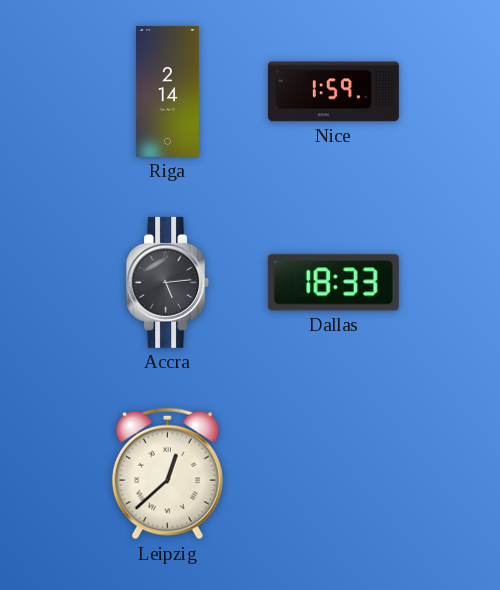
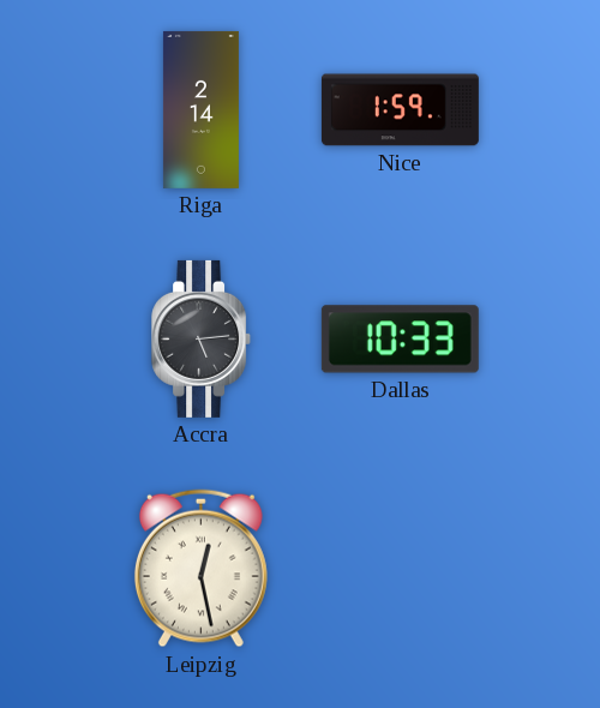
Dallas: 18:33 -> 10:33
Leipzig: 12:38 -> 12:28
